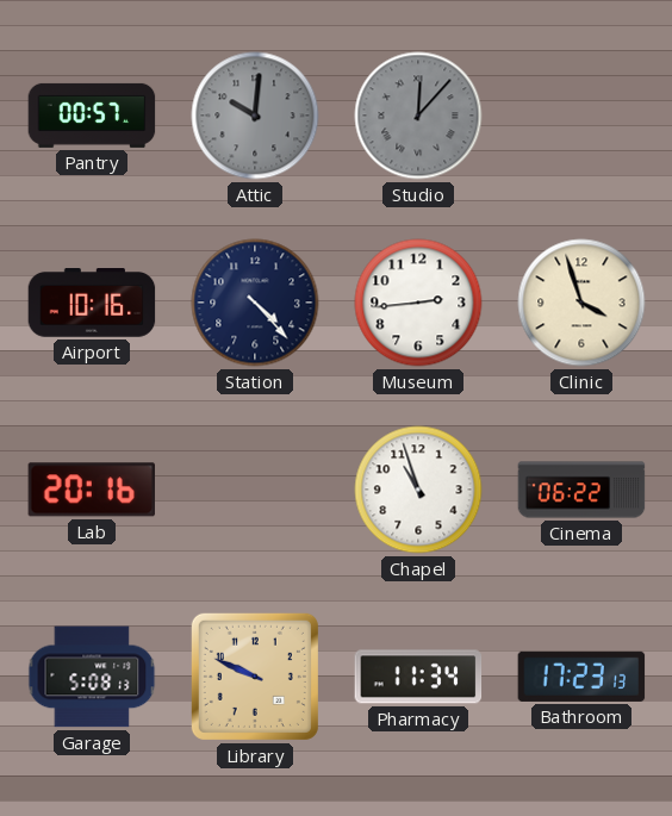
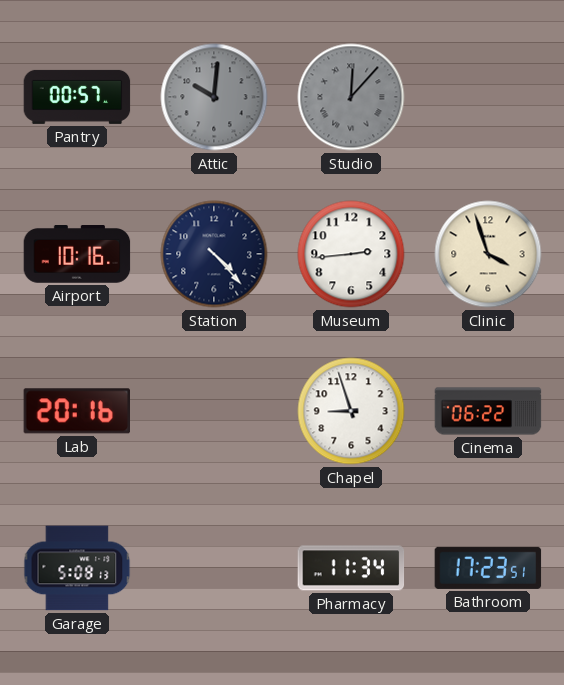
Chapel: 10:57 -> 8:57
Library: 9:49 -> none
Bathroom: 17:23:13 -> 17:23:51
